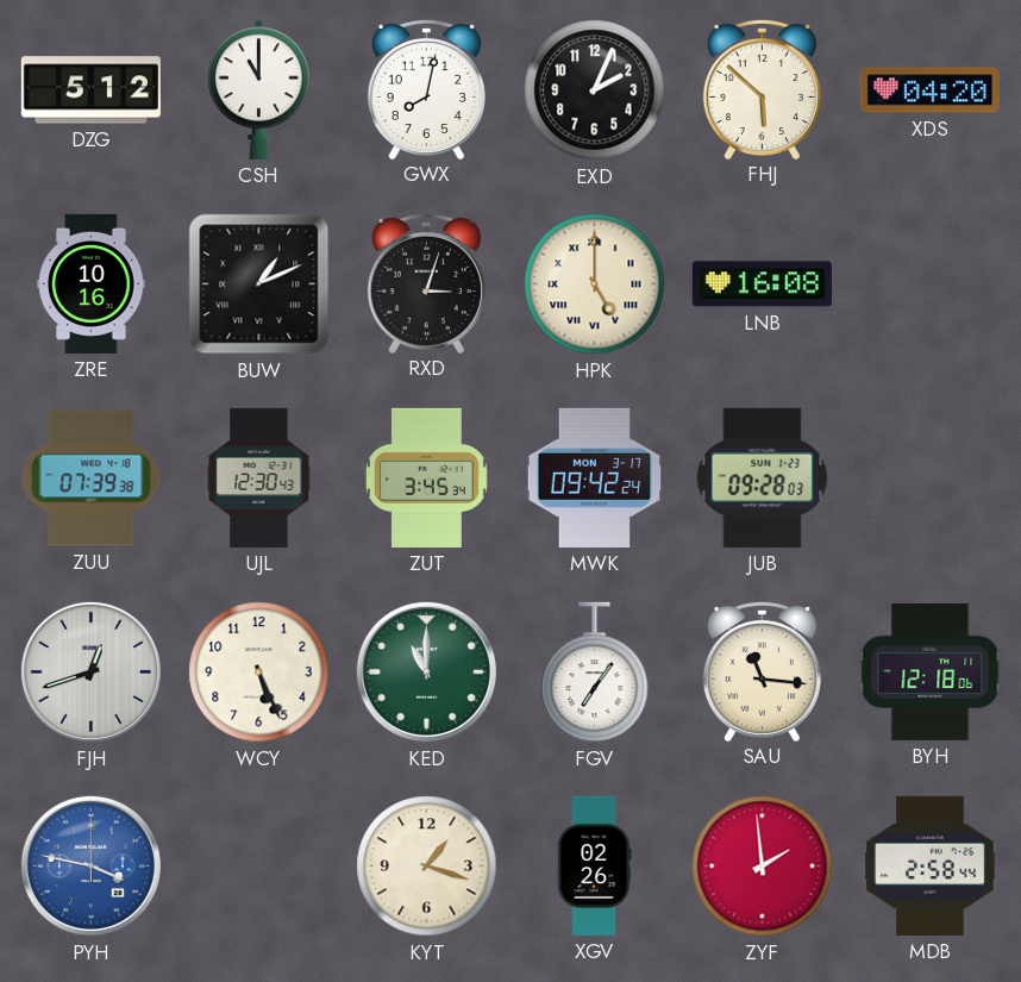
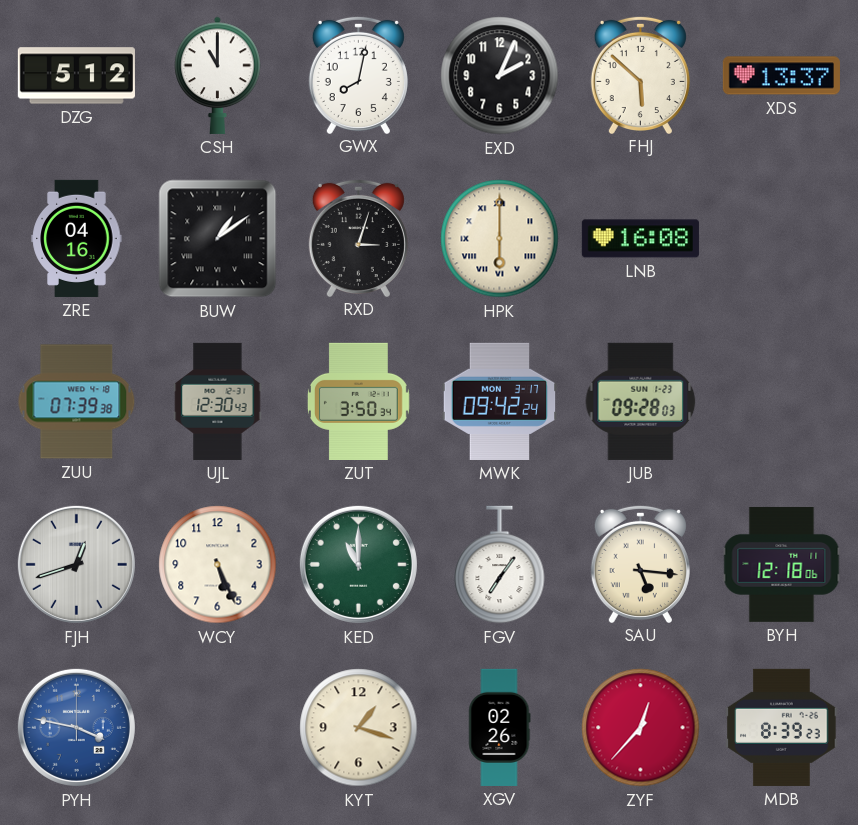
XDS: 04:20 -> 13:37
ZRE: 10:16 -> 04:16
BUW: 1:11 -> 1:09
HPK: 5:00 -> 6:00
ZUT: 3:45 -> 3:50
SAU: 11:16 -> 5:16
ZYF: 1:59 -> 12:37
MDB: 2:58 -> 8:39
